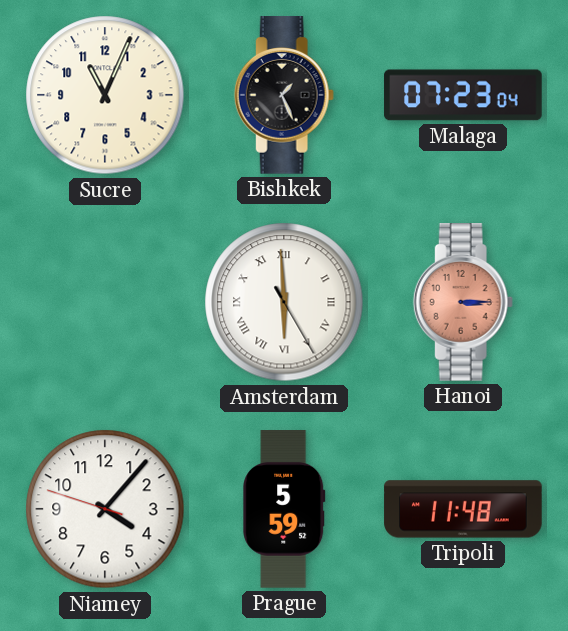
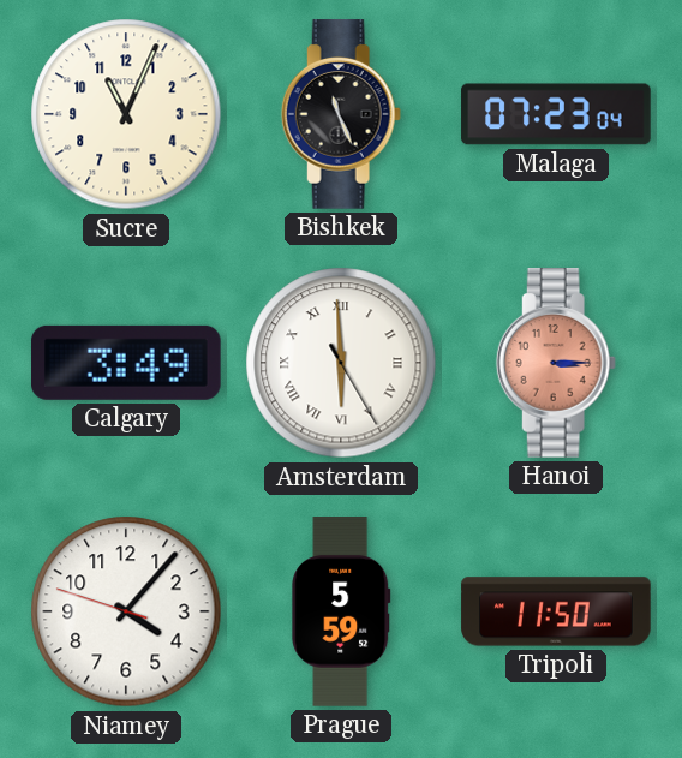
Bishkek: 1:26 -> 11:26
Calgary: none -> 3:49
Tripoli: 11:48 -> 11:50
